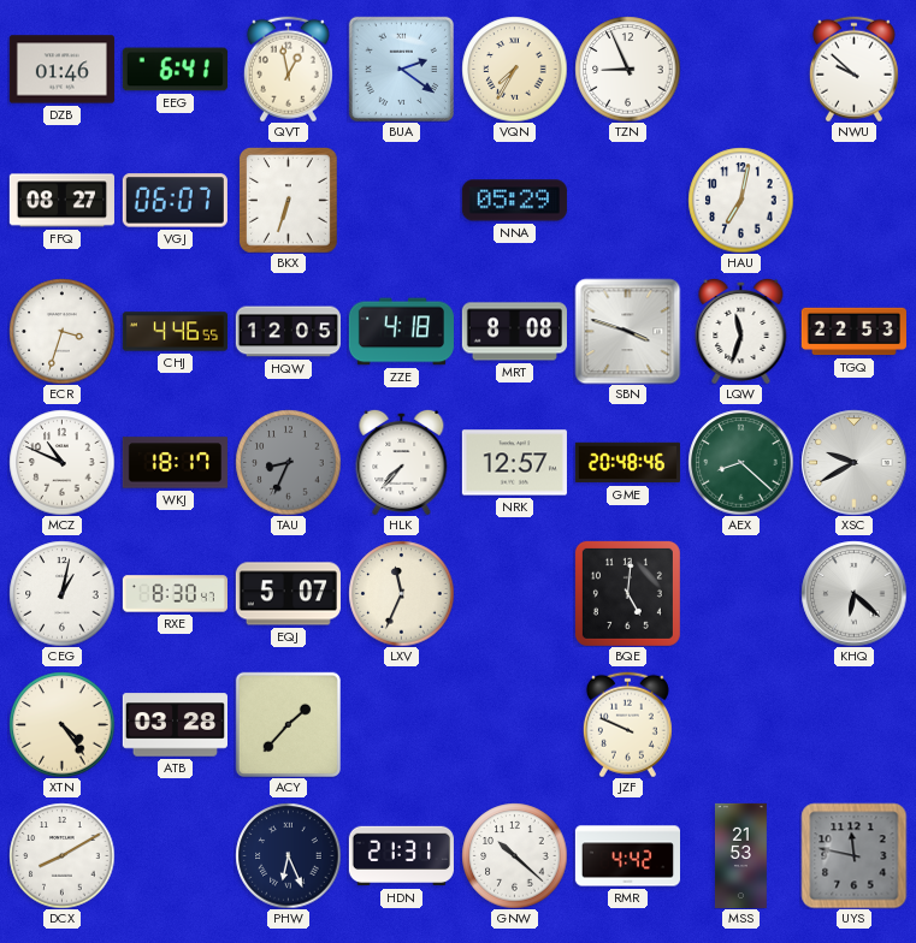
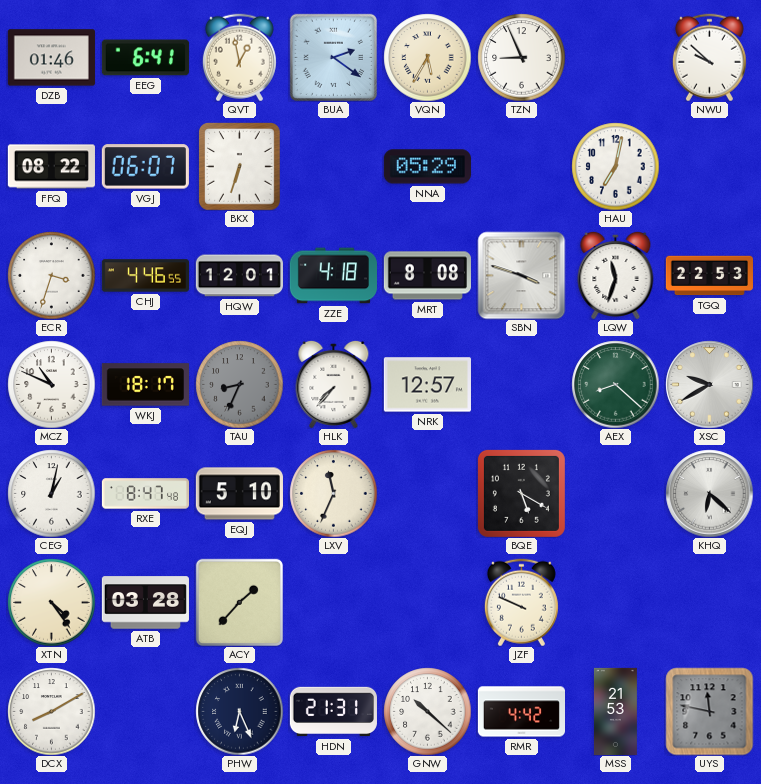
VQN: 7:35 -> 5:35
FFQ: 08:27 -> 08:22
HQW: 12:05 -> 12:01
GME: 20:48 -> none
RXE: 8:30 -> 8:47
EQJ: 5:07 -> 5:10
BQE: 5:01 -> 5:20
